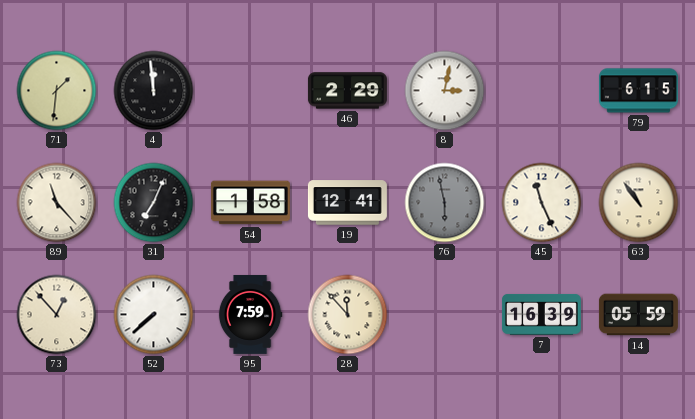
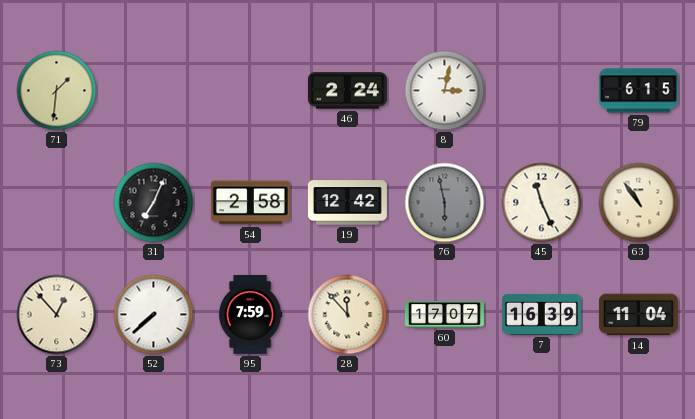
4: 11:59 -> none
46: 2:29 -> 2:24
89: 11:23 -> none
54: 1:58 -> 2:58
19: 12:41 -> 12:42
60: none -> 17:07
14: 05:59 -> 11:04
